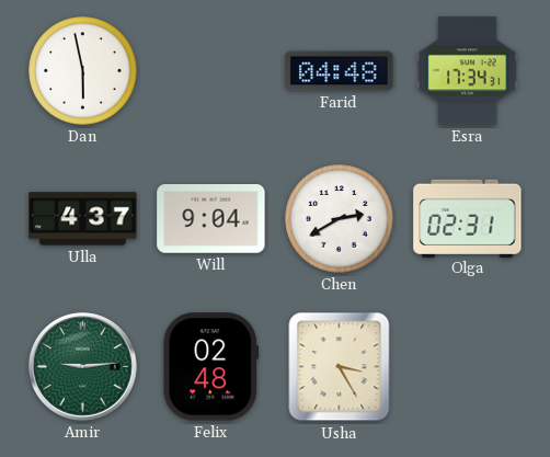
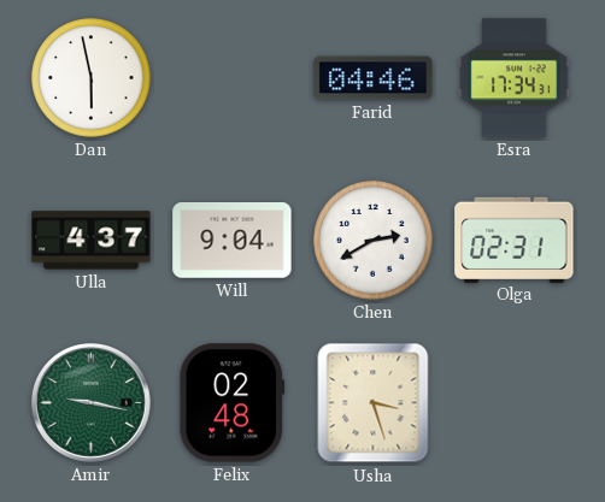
Farid: 04:48 -> 04:46
Amir: 9:14 -> 9:17
Usha: 3:25 -> 3:27
